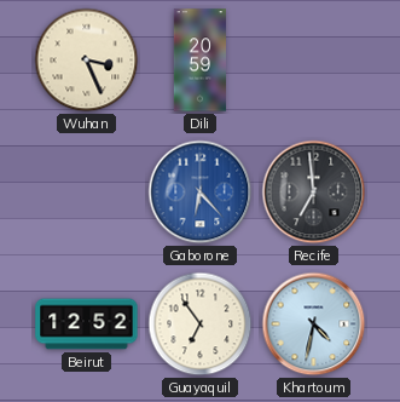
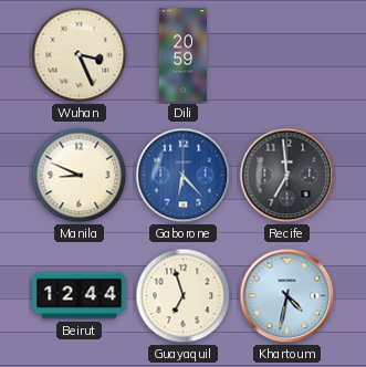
Manila: none -> 8:49
Beirut: 12:52 -> 12:44
Guayaquil: 6:54 -> 6:57
